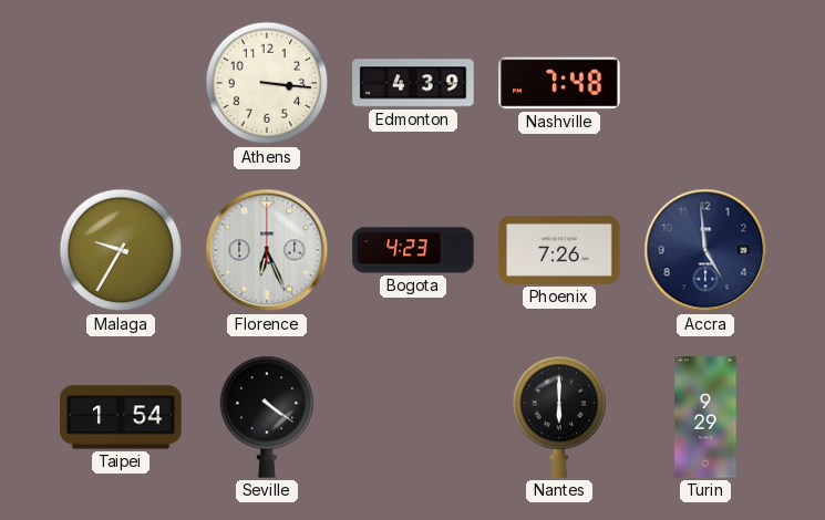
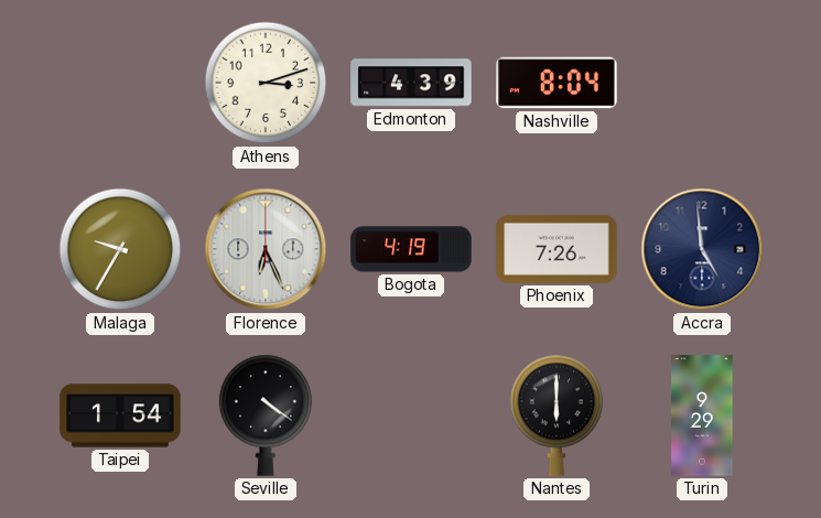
Athens: 3:16 -> 3:12
Nashville: 7:48 -> 8:04
Bogota: 4:23 -> 4:19
